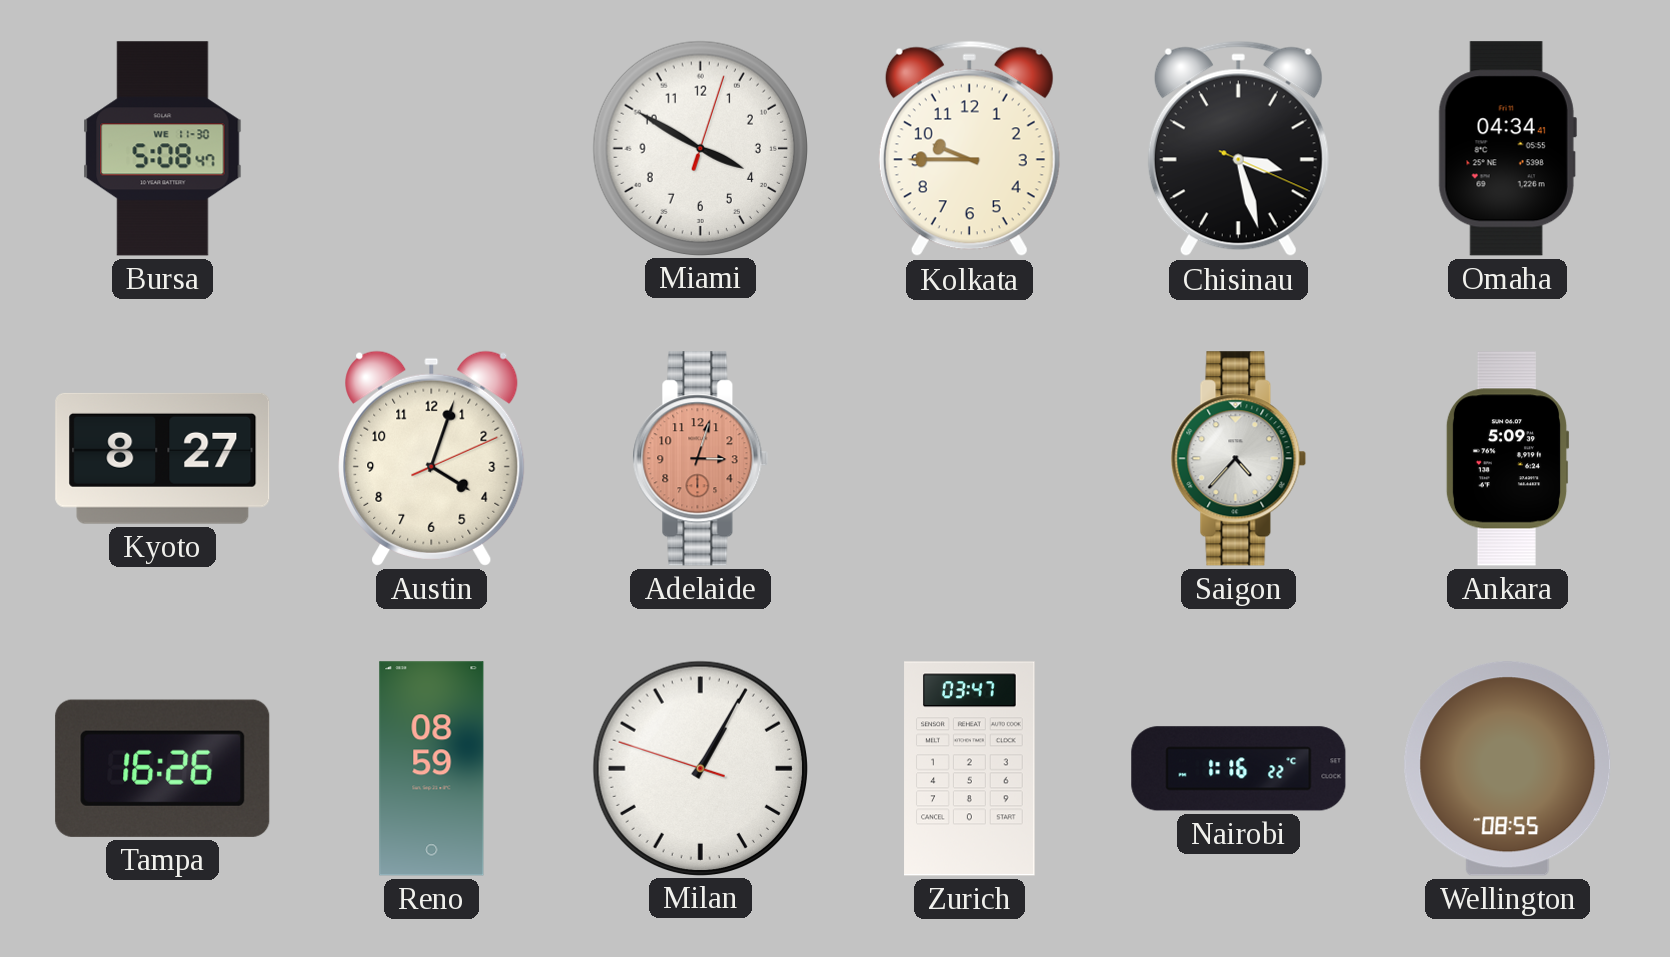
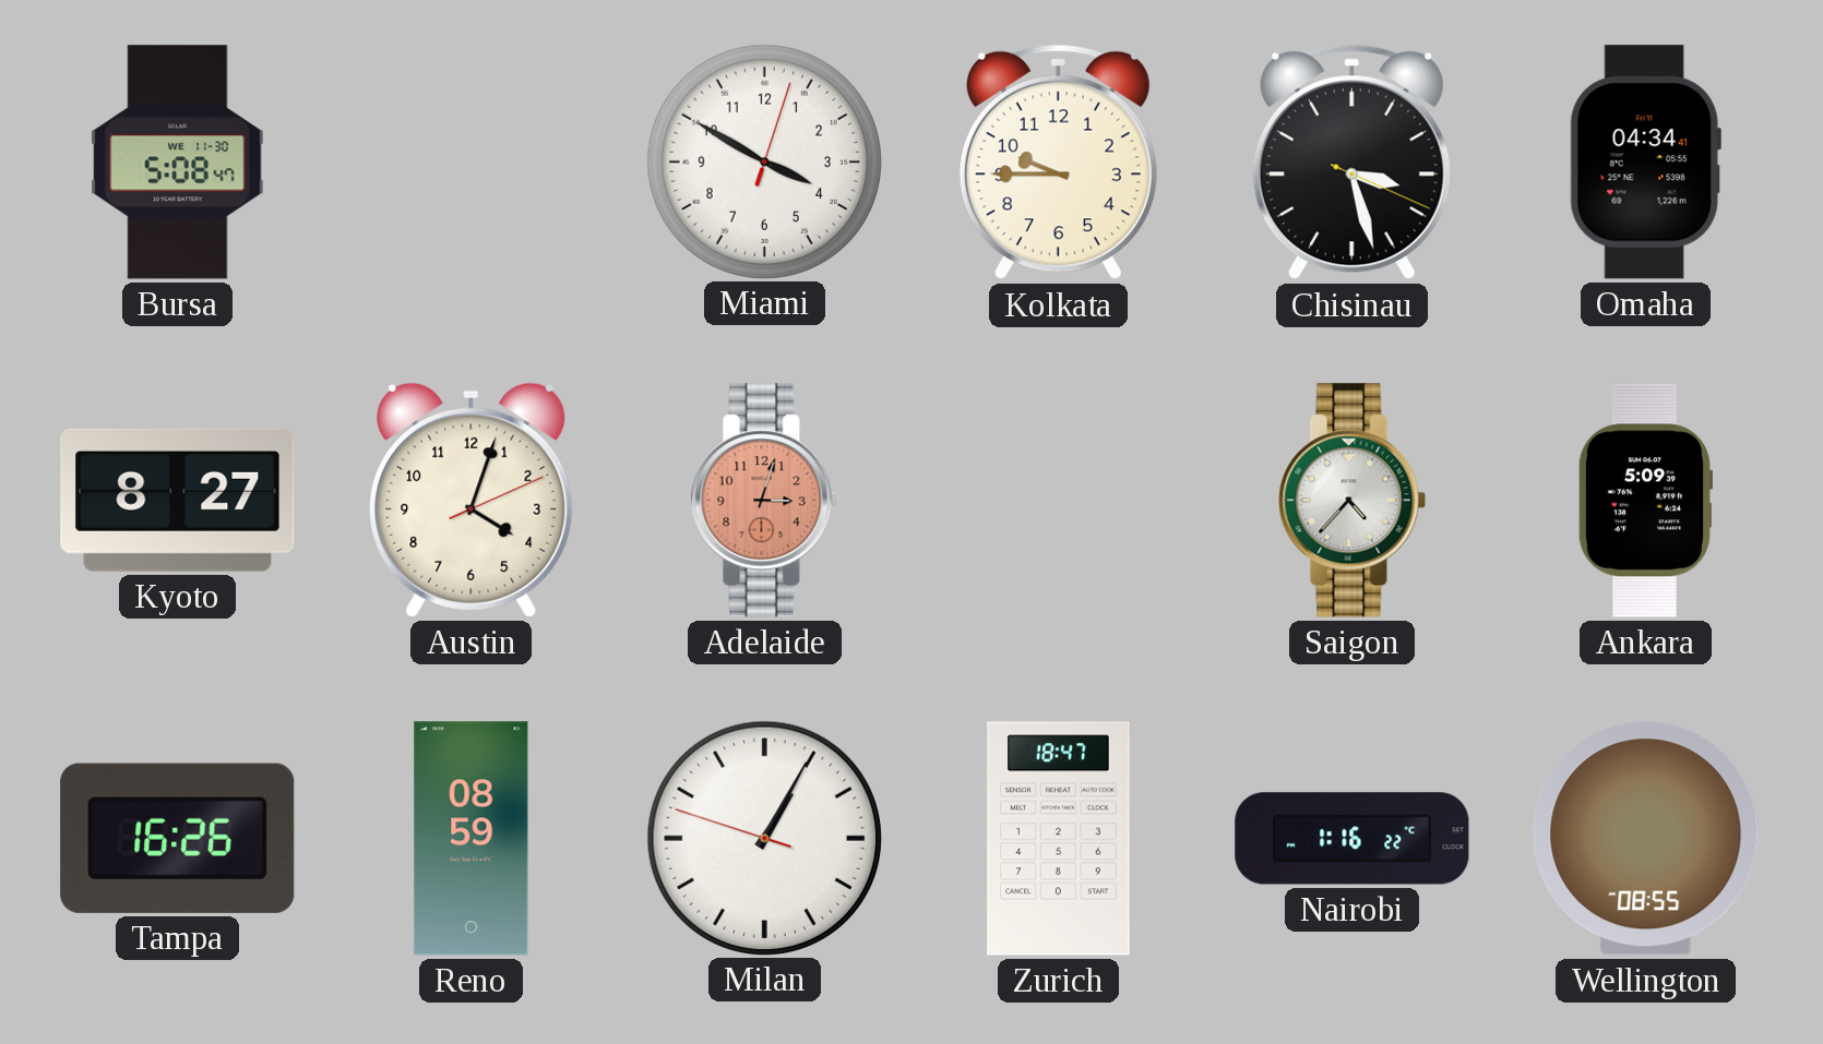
Zurich: 03:47 -> 18:47
